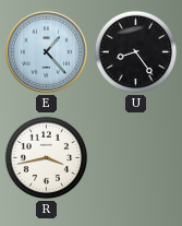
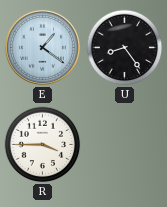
E: 1:23 -> 1:21
R: 3:43 -> 3:45
